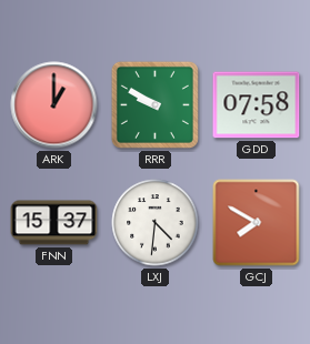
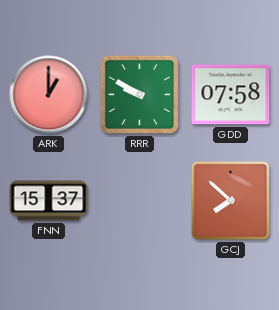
LXJ: 4:31 -> none
GCJ: 7:50 -> 7:52
